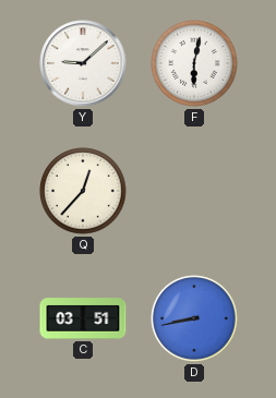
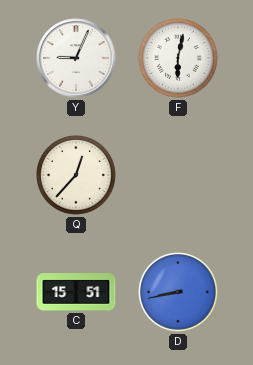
Y: 9:08 -> 9:04
C: 03:51 -> 15:51
